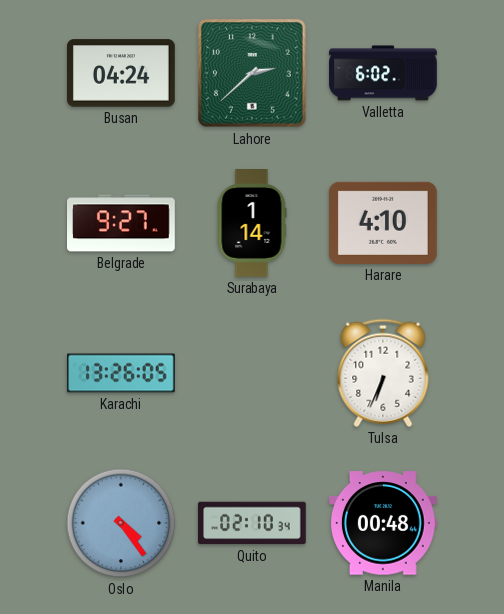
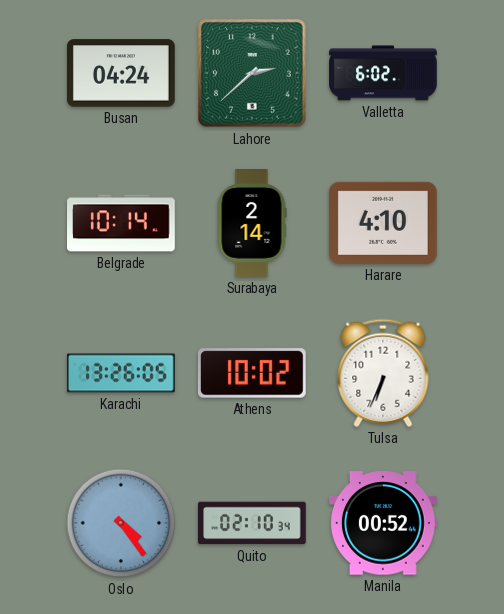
Belgrade: 9:27 -> 10:14
Surabaya: 1:14 -> 2:14
Athens: none -> 10:02
Manila: 00:48 -> 00:52
